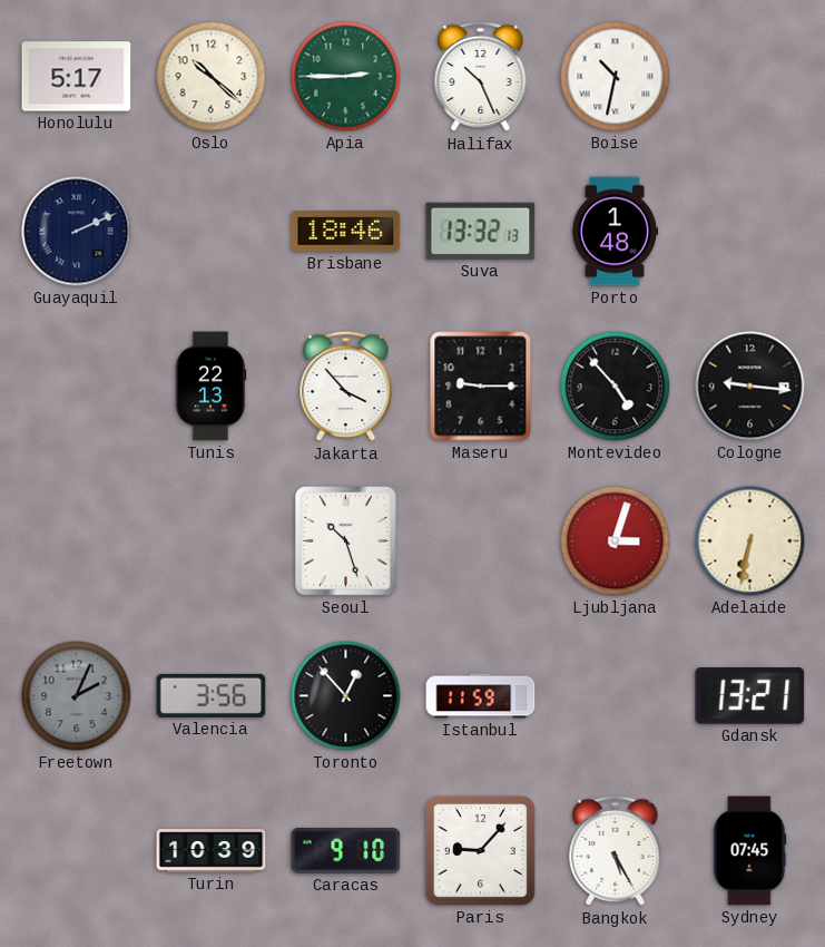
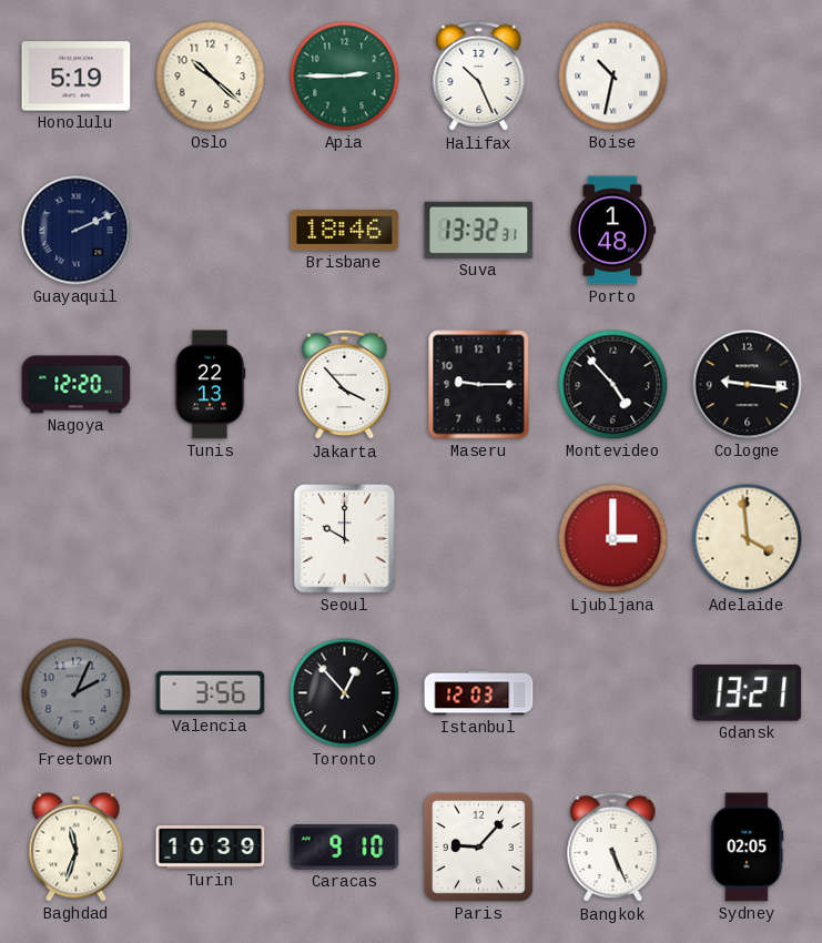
Honolulu: 5:17 -> 5:19
Suva: 13:32:13 -> 13:32:31
Nagoya: none -> 12:20
Seoul: 10:27 -> 10:00
Ljubljana: 3:03 -> 3:00
Adelaide: 6:32 -> 3:59
Istanbul: 11:59 -> 12:03
Baghdad: none -> 11:33
Bangkok: 5:25 -> 5:26
Sydney: 07:45 -> 02:05
